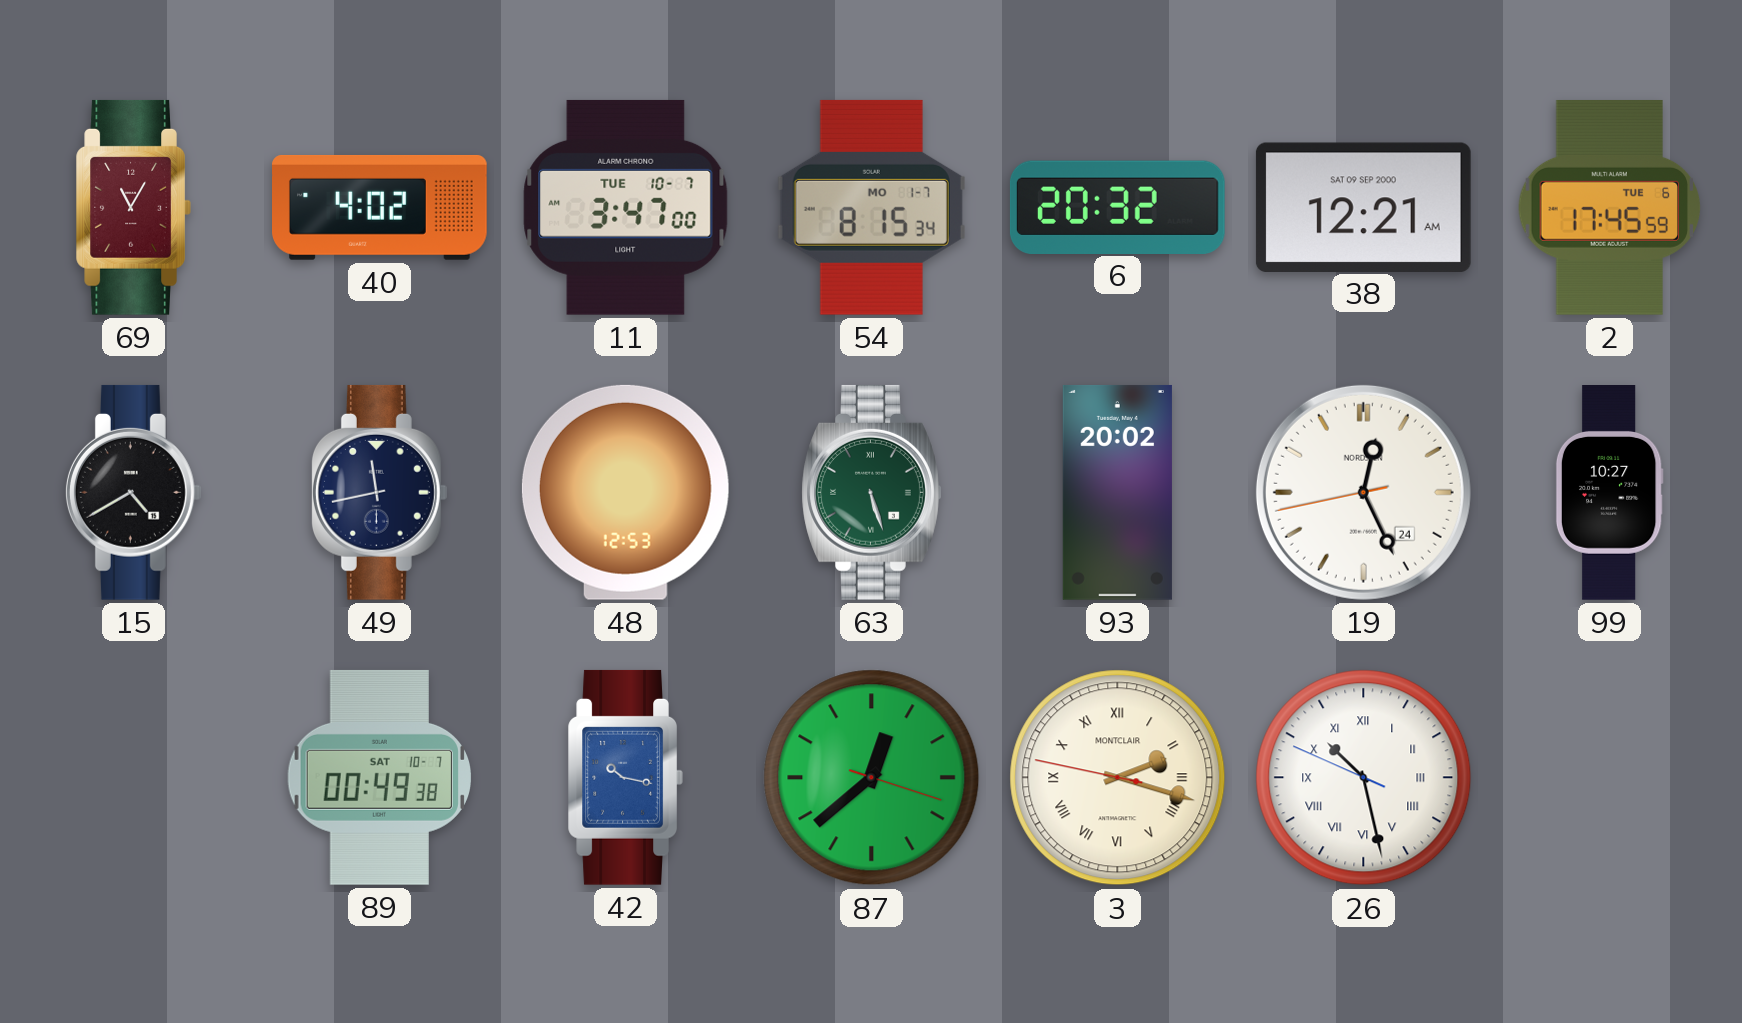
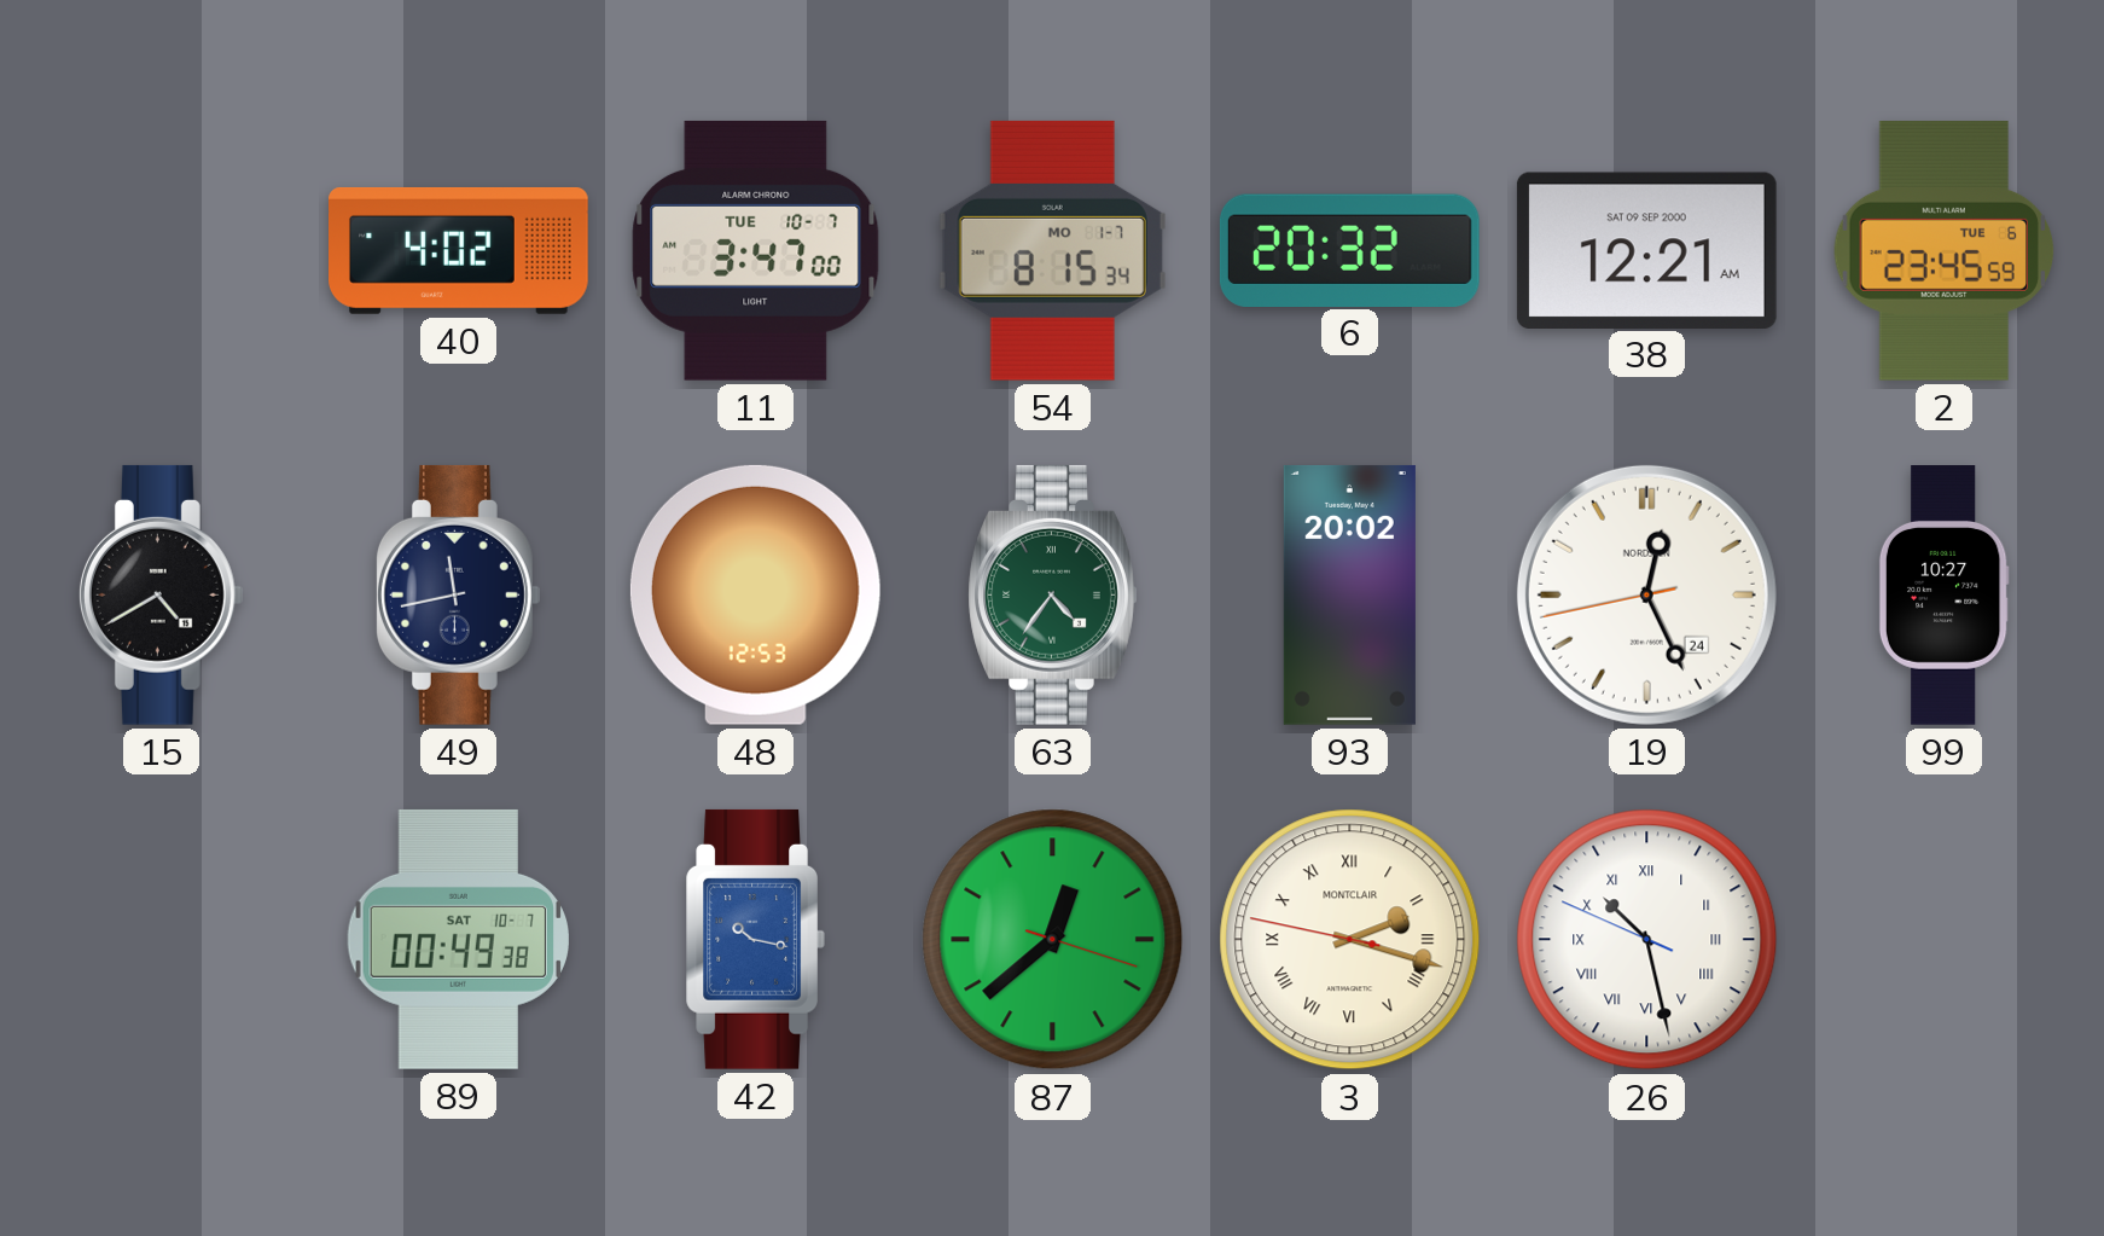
69: 11:05 -> none
2: 17:45 -> 23:45
63: 5:27 -> 4:36
